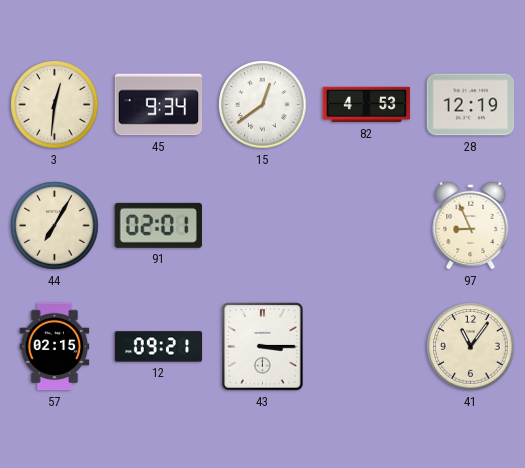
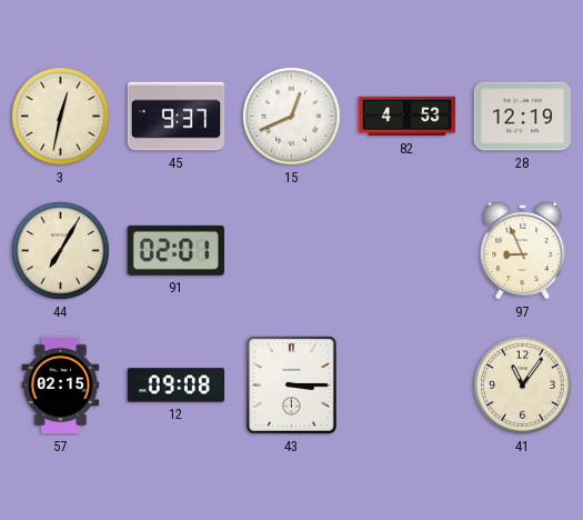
3: 12:31 -> 12:32
45: 9:34 -> 9:37
15: 12:39 -> 12:41
12: 09:21 -> 09:08
